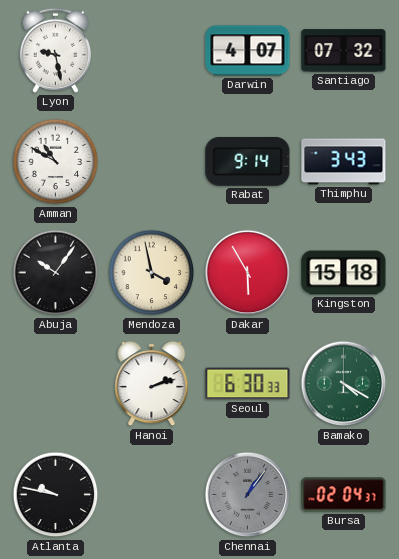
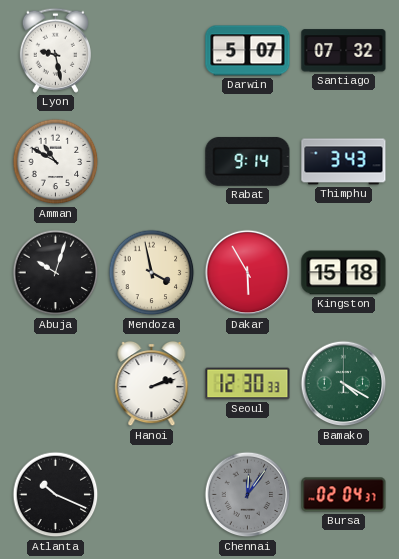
Darwin: 4:07 -> 5:07
Abuja: 10:06 -> 10:03
Seoul: 6:30 -> 12:30
Atlanta: 9:47 -> 10:19
Chennai: 1:06 -> 12:06
